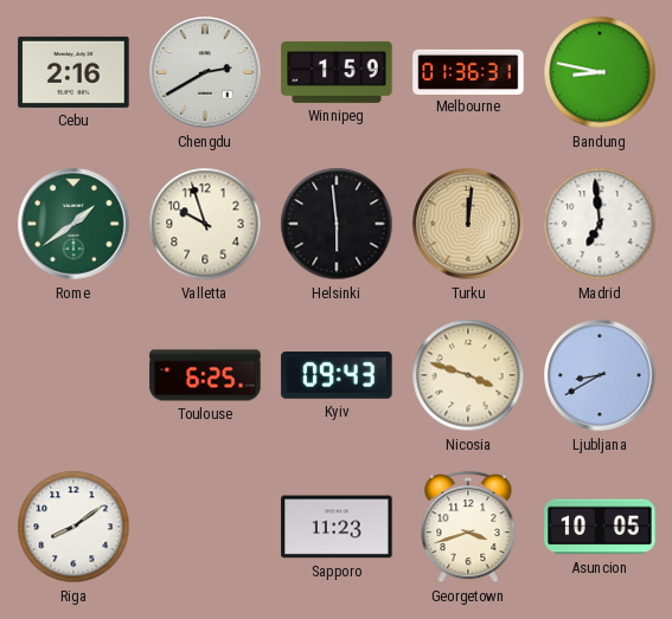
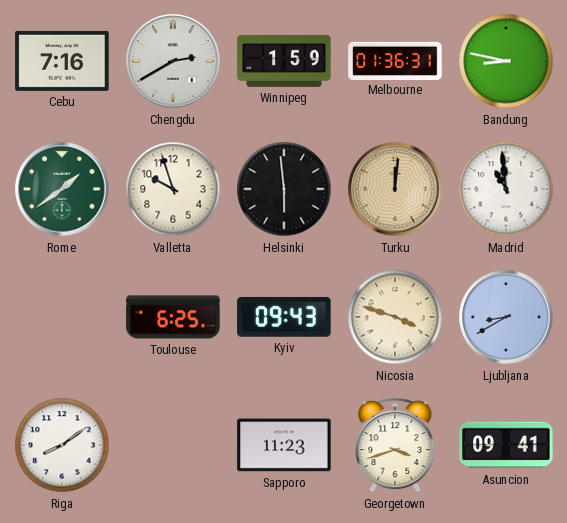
Cebu: 2:16 -> 7:16
Madrid: 6:59 -> 10:59
Asuncion: 10:05 -> 09:41
